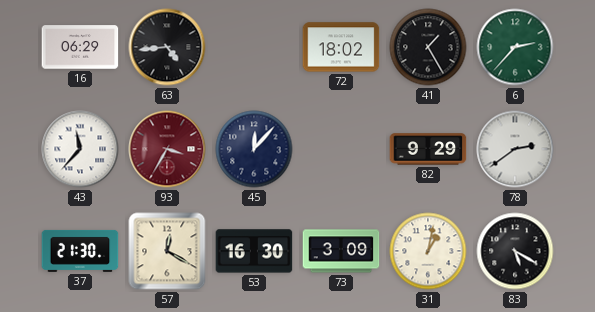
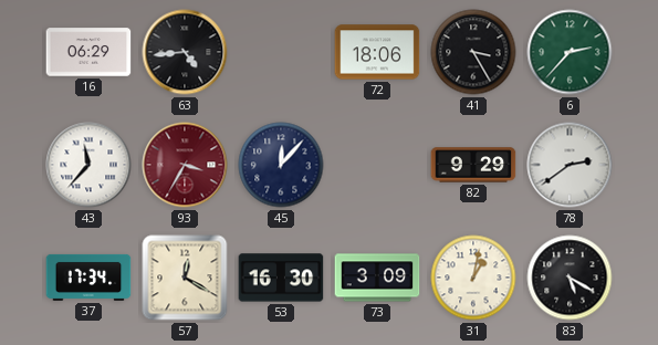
72: 18:02 -> 18:06
41: 1:25 -> 3:25
37: 21:30 -> 17:34
